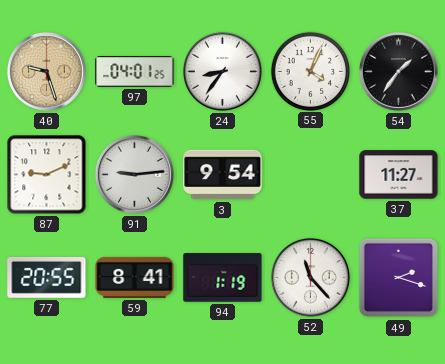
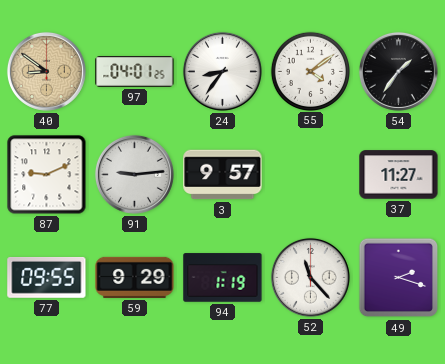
40: 9:27 -> 8:51
55: 4:04 -> 4:09
3: 9:54 -> 9:57
77: 20:55 -> 09:55
59: 8:41 -> 9:29
